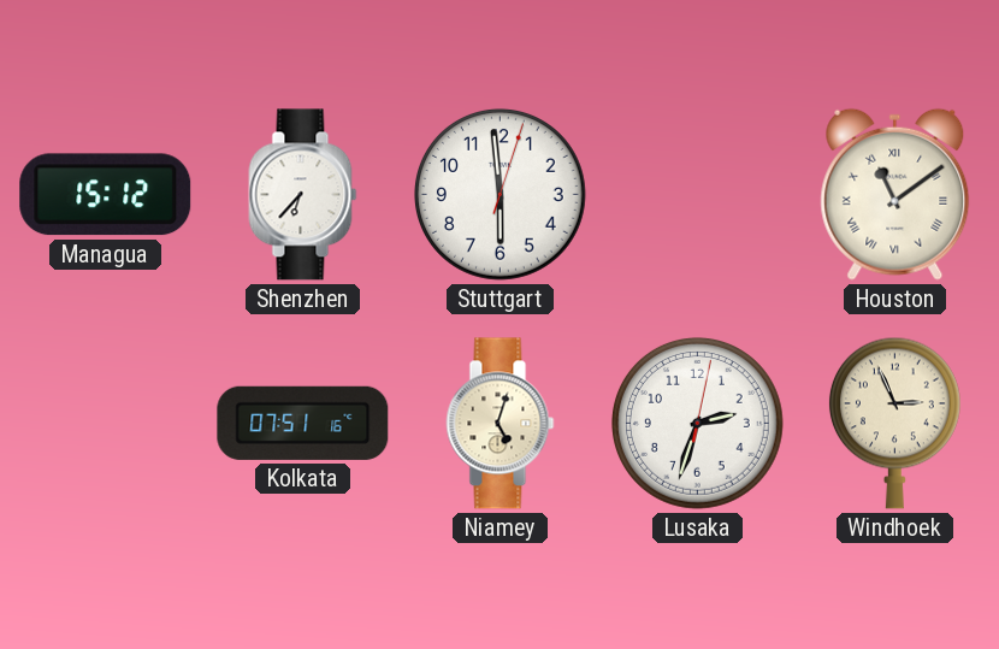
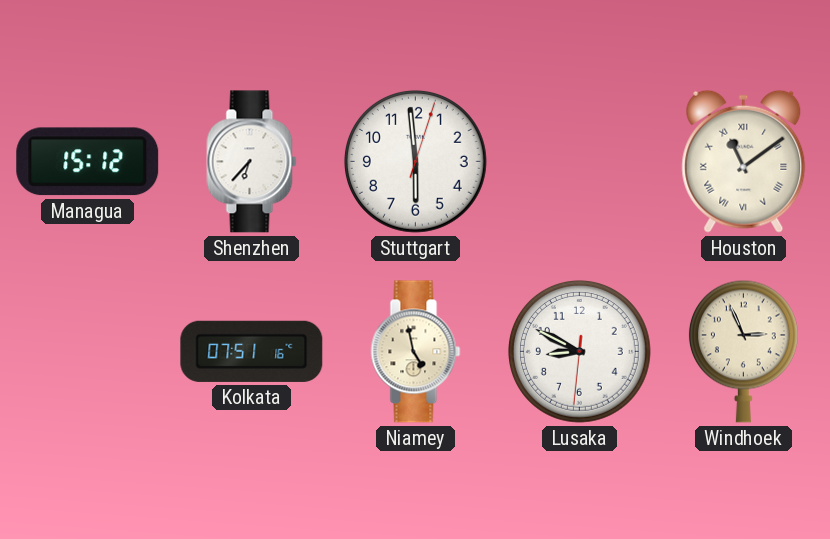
Niamey: 5:03 -> 4:58
Lusaka: 2:33 -> 8:49
